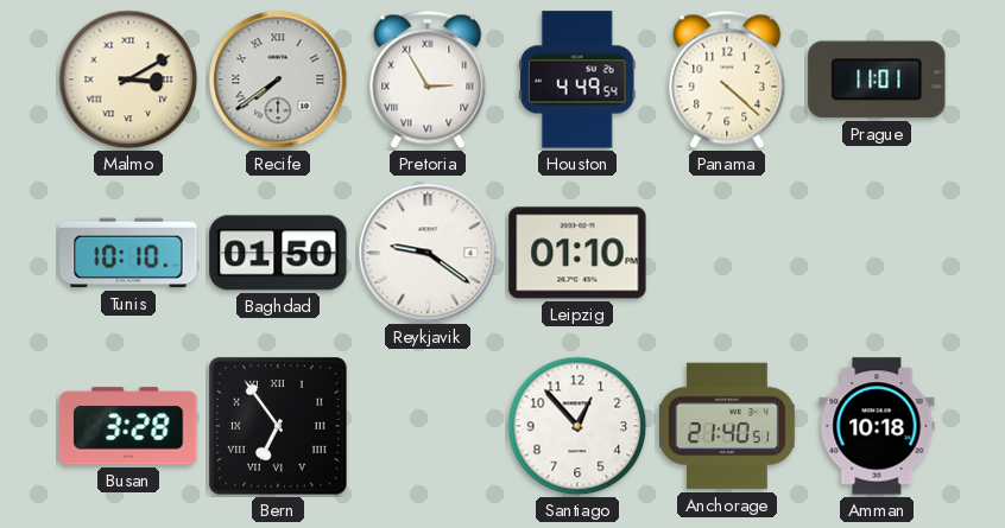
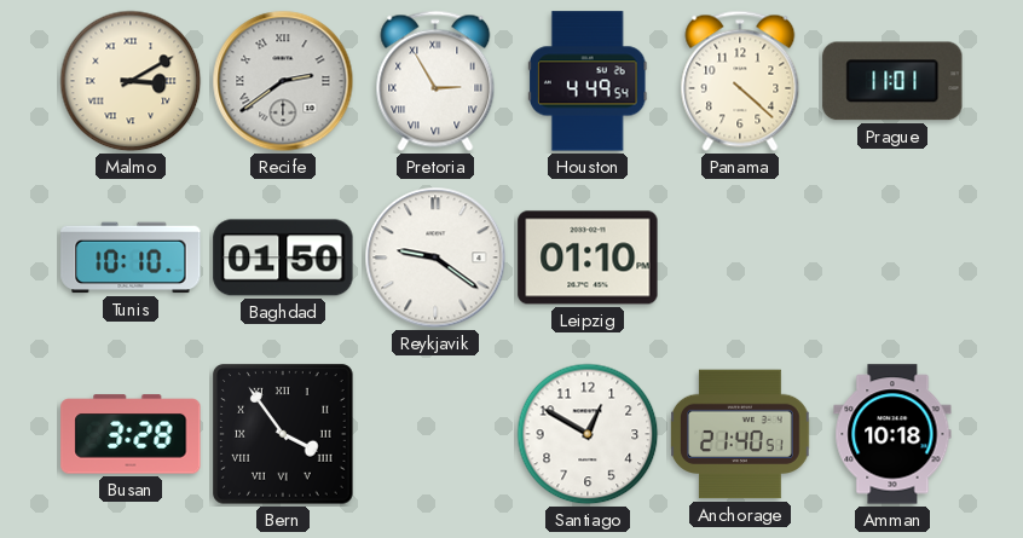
Recife: 7:39 -> 2:39
Bern: 6:54 -> 3:54
Santiago: 12:53 -> 12:50
